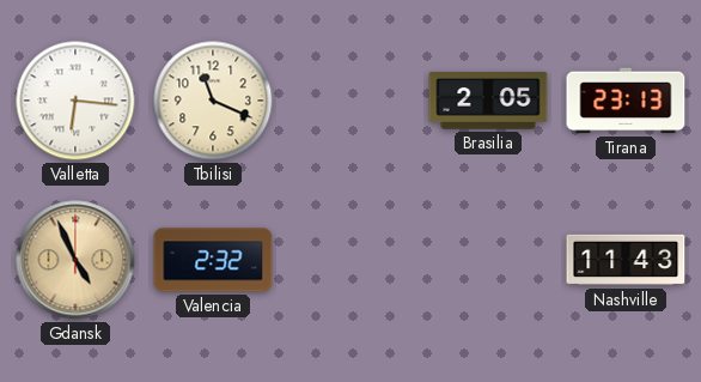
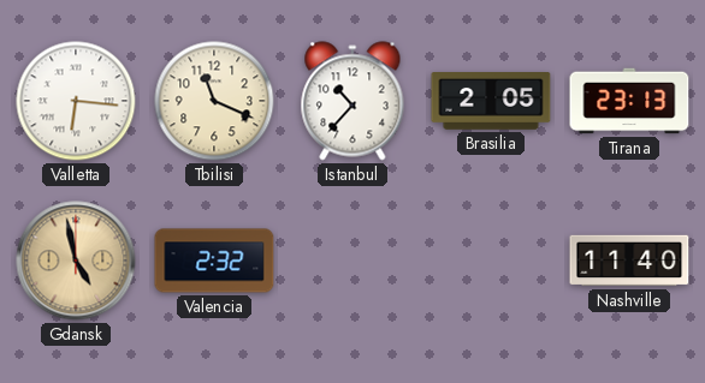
Istanbul: none -> 10:37
Gdansk: 4:56 -> 4:58
Nashville: 11:43 -> 11:40
